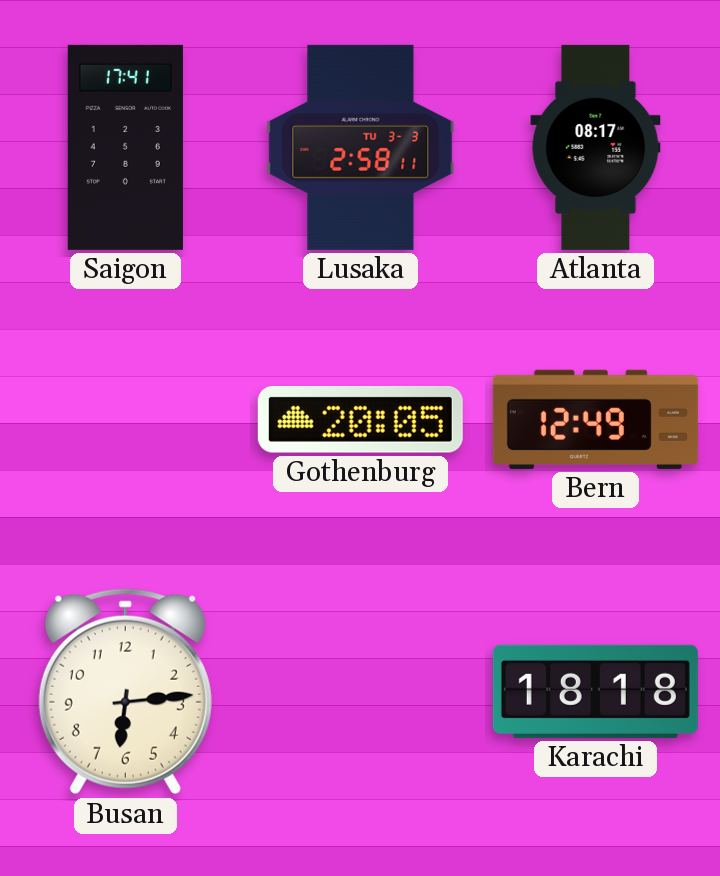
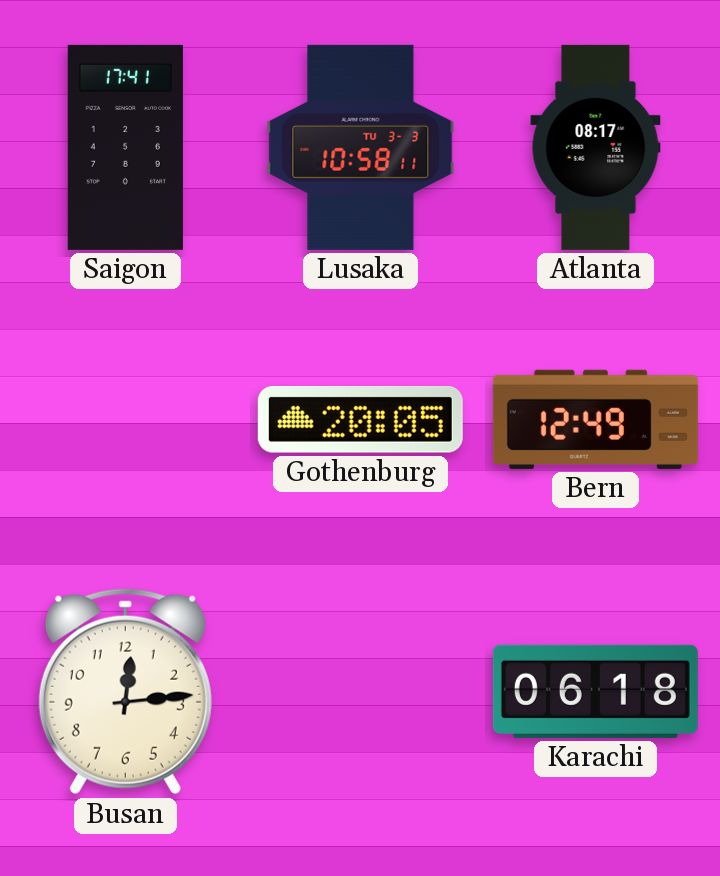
Lusaka: 2:58 -> 10:58
Busan: 6:14 -> 12:14
Karachi: 18:18 -> 06:18
